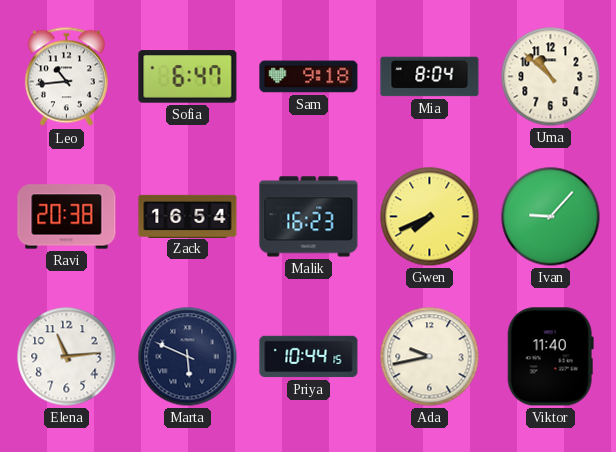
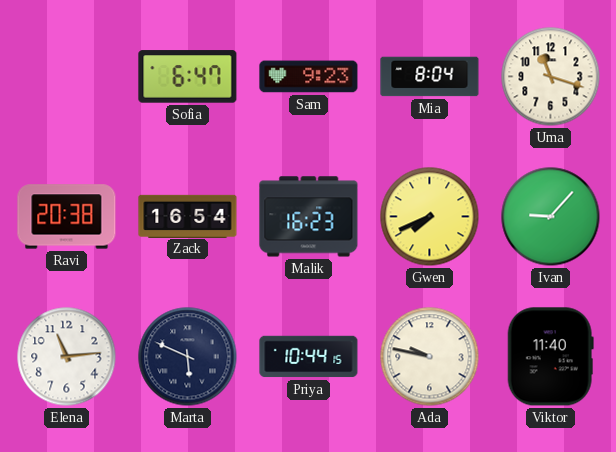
Leo: 10:44 -> none
Sam: 9:18 -> 9:23
Uma: 10:52 -> 11:18
Ada: 9:43 -> 9:47
